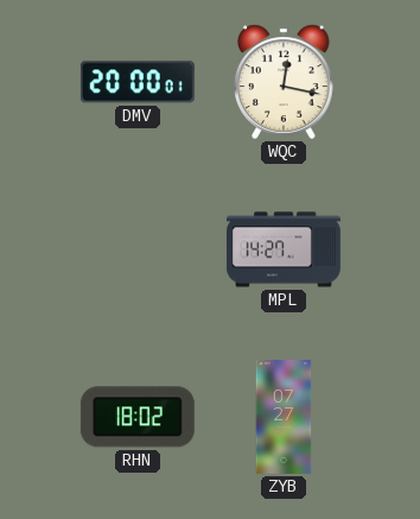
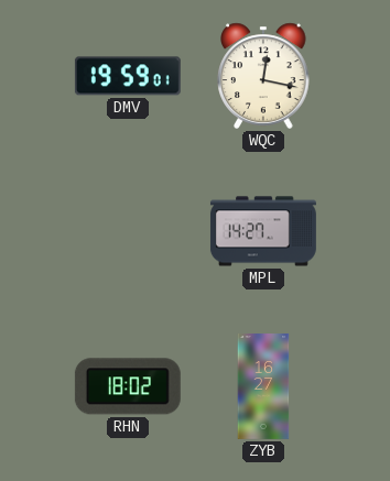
DMV: 20:00 -> 19:59
ZYB: 07:27 -> 16:27
